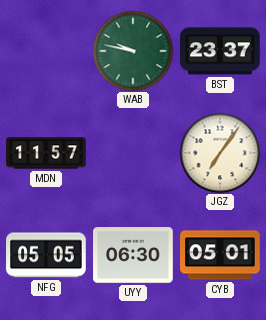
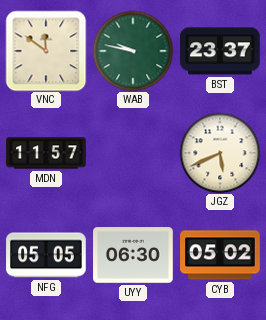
VNC: none -> 11:51
JGZ: 7:06 -> 5:41
CYB: 05:01 -> 05:02
